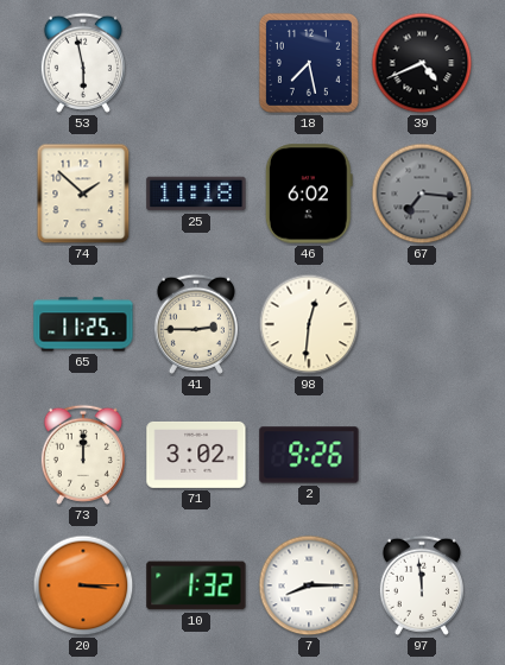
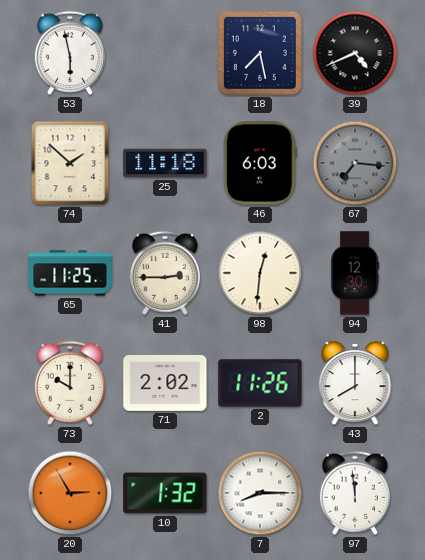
46: 6:02 -> 6:03
94: none -> 12:30
73: 12:00 -> 10:00
71: 3:02 -> 2:02
2: 9:26 -> 11:26
43: none -> 8:00
20: 3:15 -> 2:55
